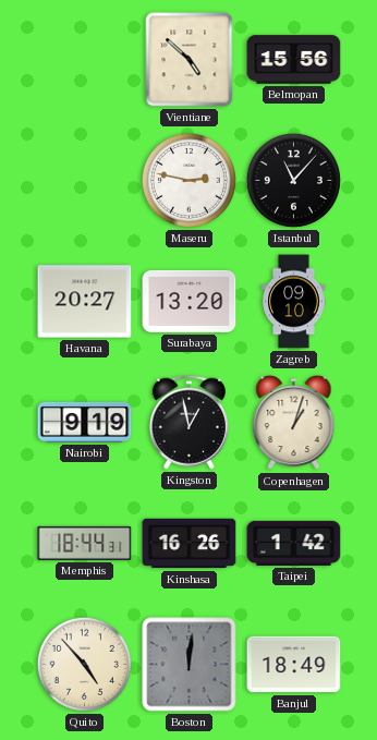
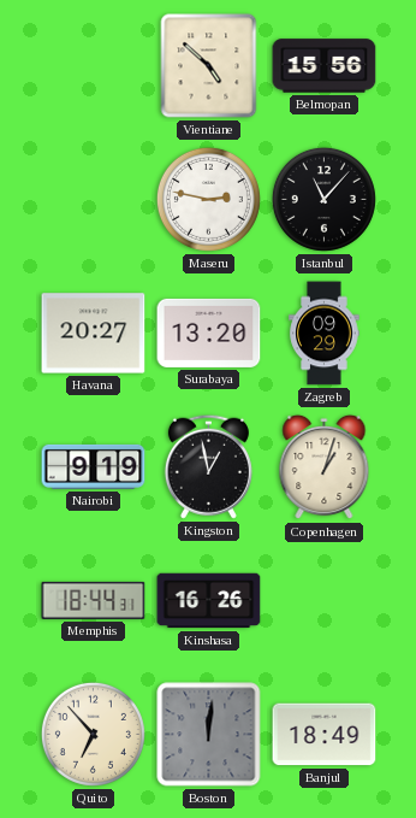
Zagreb: 09:10 -> 09:29
Taipei: 1:42 -> none
Quito: 4:53 -> 6:53
